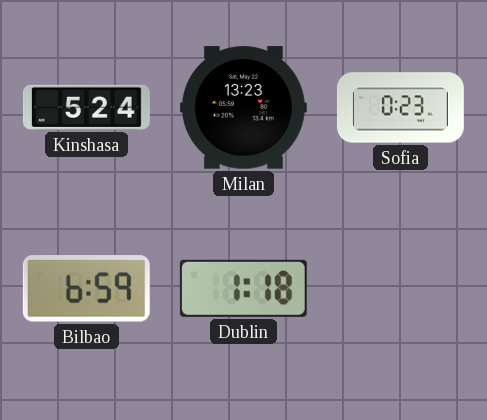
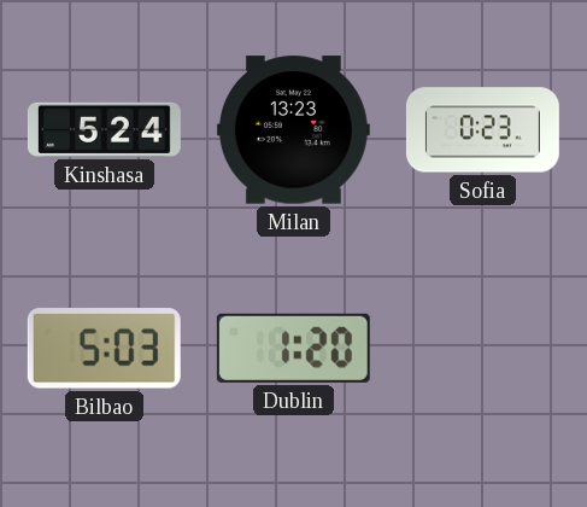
Bilbao: 6:59 -> 5:03
Dublin: 1:18 -> 1:20
